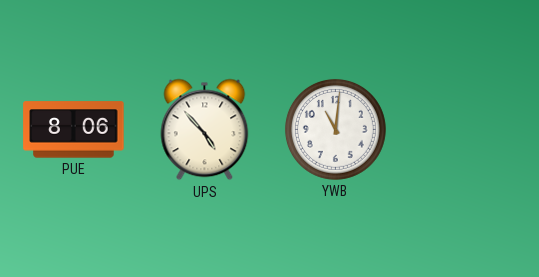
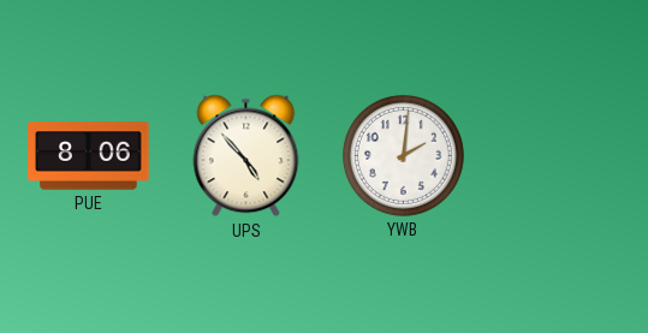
YWB: 11:01 -> 2:01
